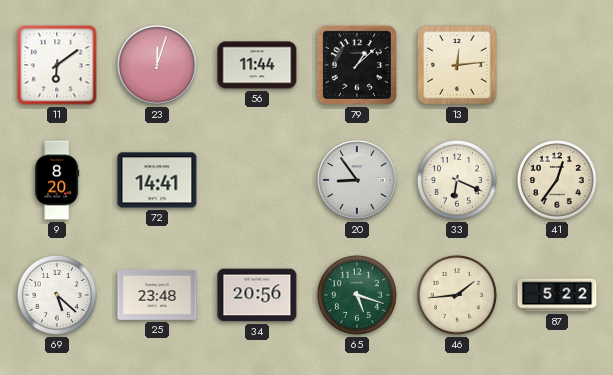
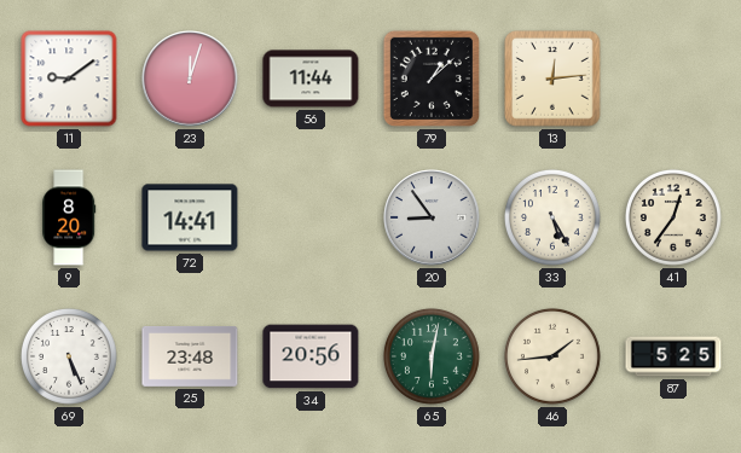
11: 6:09 -> 9:09
33: 6:19 -> 5:25
69: 5:22 -> 5:26
65: 5:18 -> 6:02
87: 5:22 -> 5:25
